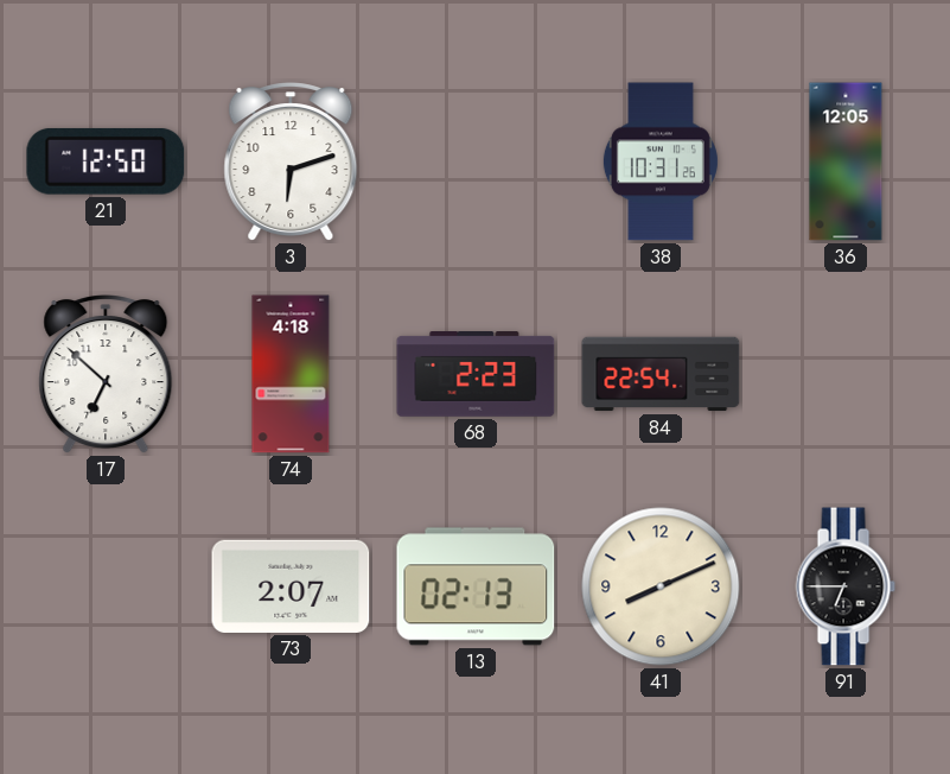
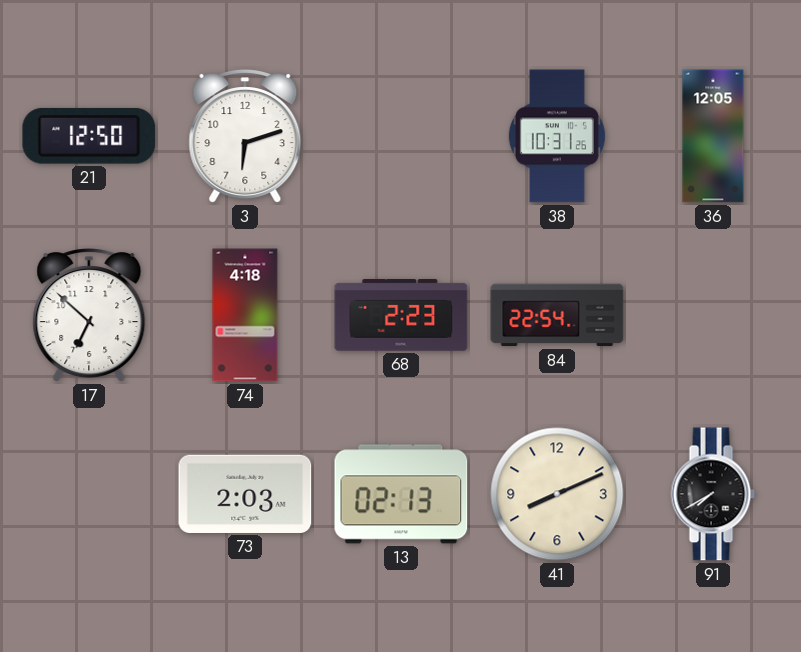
73: 2:07 -> 2:03
91: 6:45 -> 7:40
